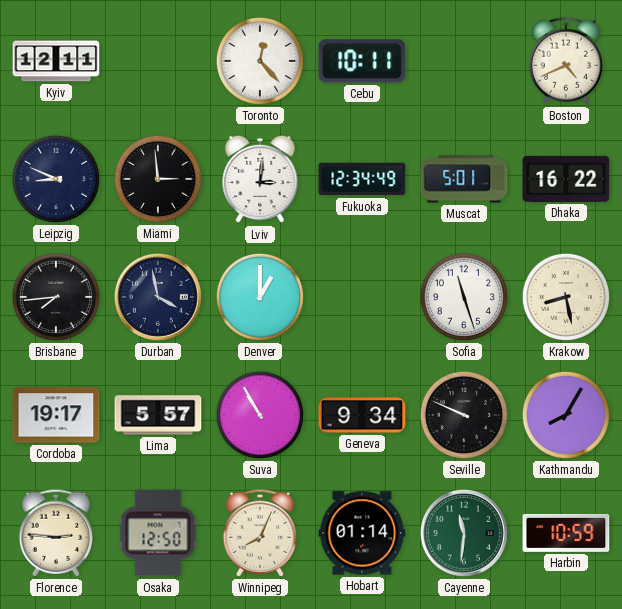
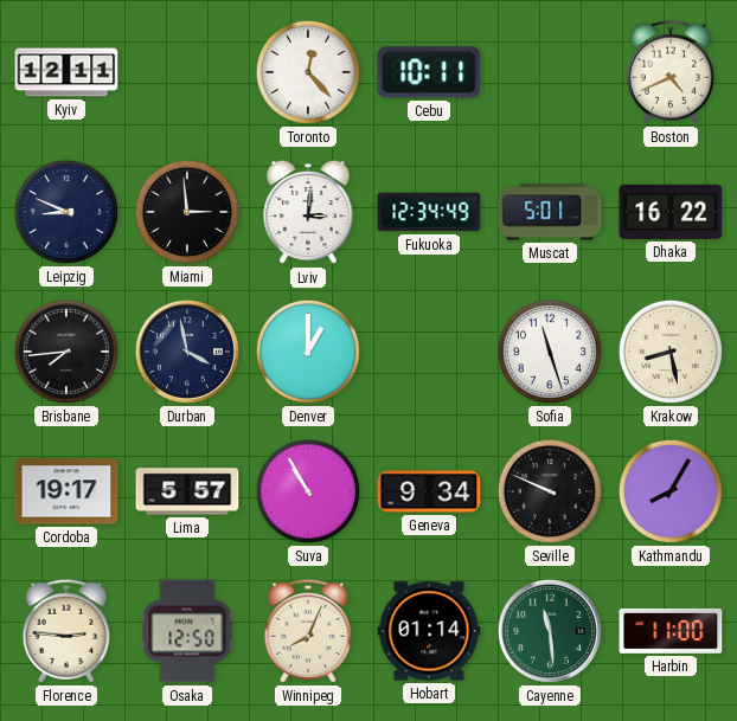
Cayenne: 11:31 -> 11:29
Harbin: 10:59 -> 11:00
